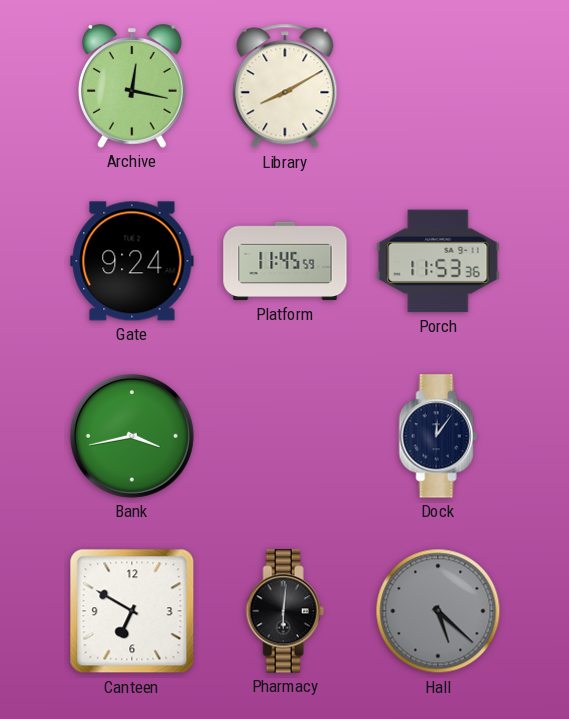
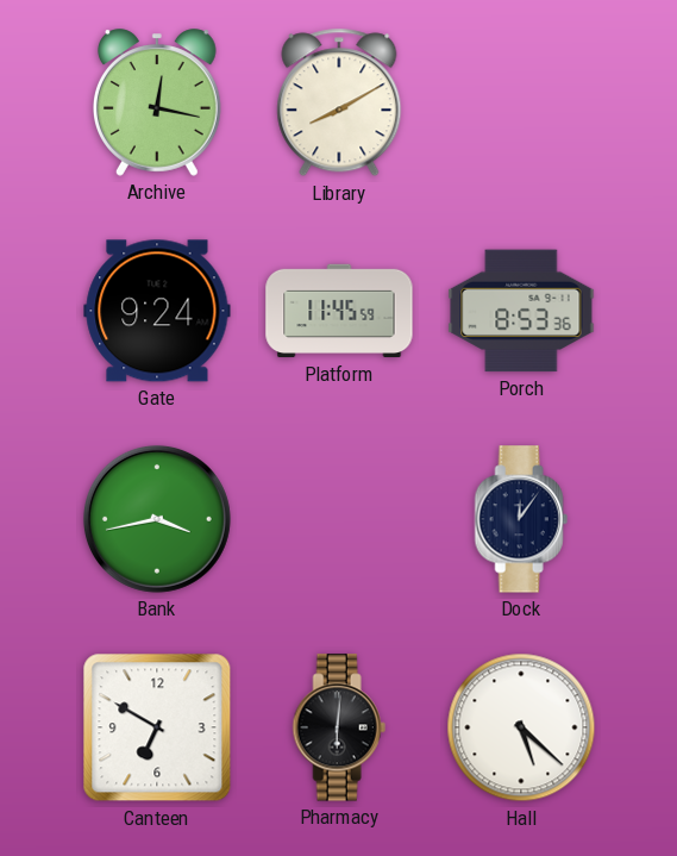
Porch: 11:53 -> 8:53
Hall dial: grey -> white
